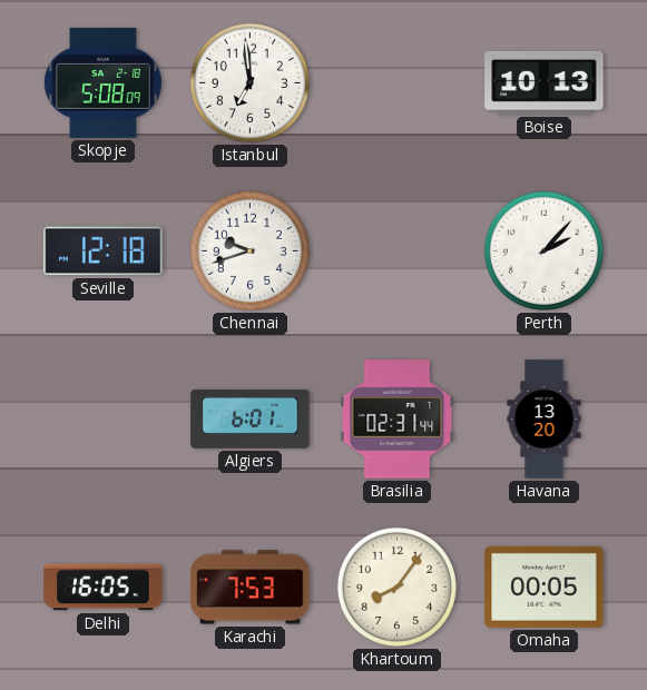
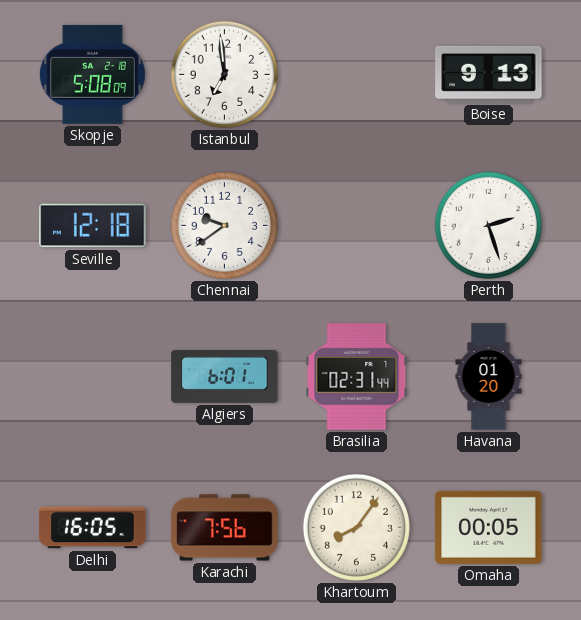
Boise: 10:13 -> 9:13
Chennai: 9:42 -> 9:39
Perth: 2:07 -> 2:27
Havana: 13:20 -> 01:20
Karachi: 7:53 -> 7:56
